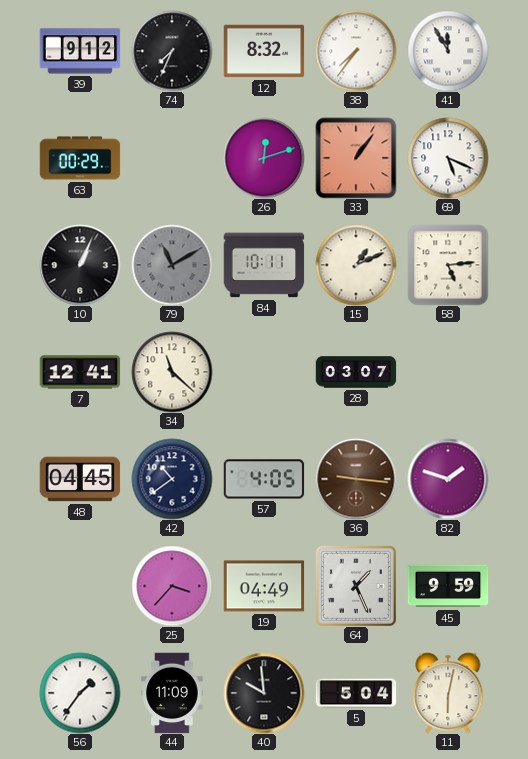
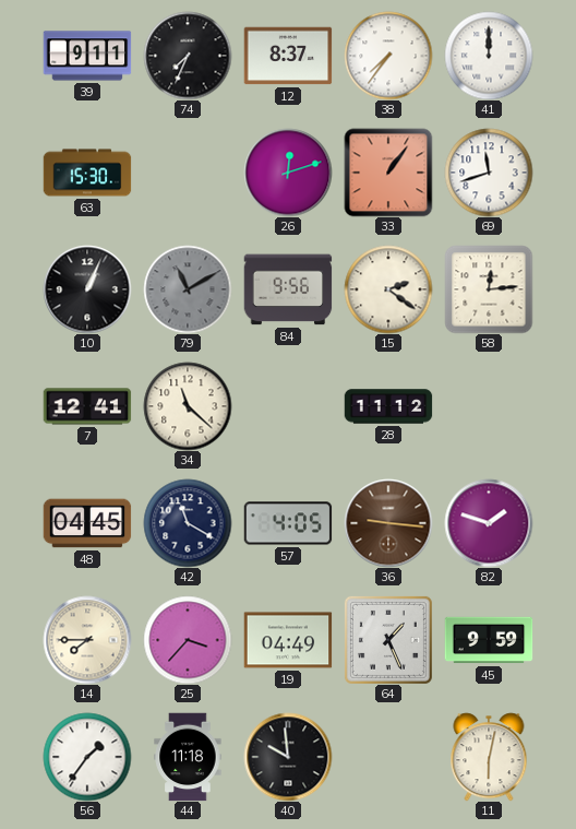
39: 9:12 -> 9:11
12: 8:32 -> 8:37
41: 11:55 -> 12:00
63: 00:29 -> 15:30
69: 5:19 -> 11:42
84: 10:11 -> 9:56
15: 1:11 -> 2:21
58: 5:14 -> 12:14
28: 03:07 -> 11:12
42: 10:39 -> 11:20
14: none -> 7:45
44: 11:09 -> 11:18
5: 5:04 -> none
